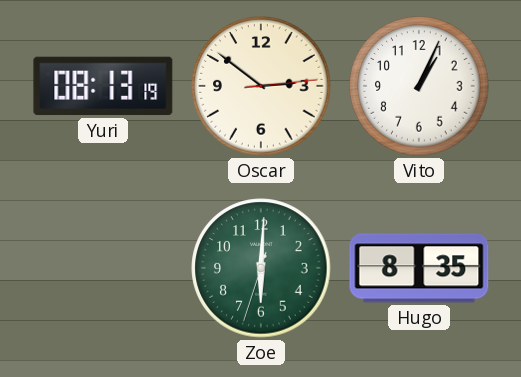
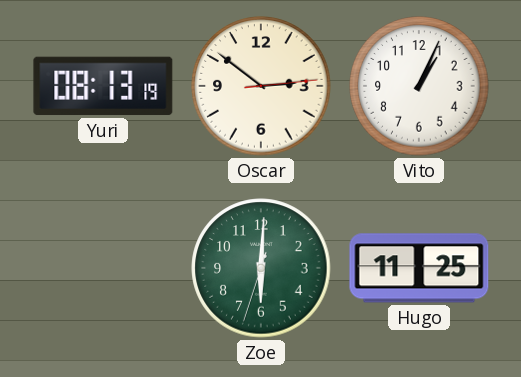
Hugo: 8:35 -> 11:25
